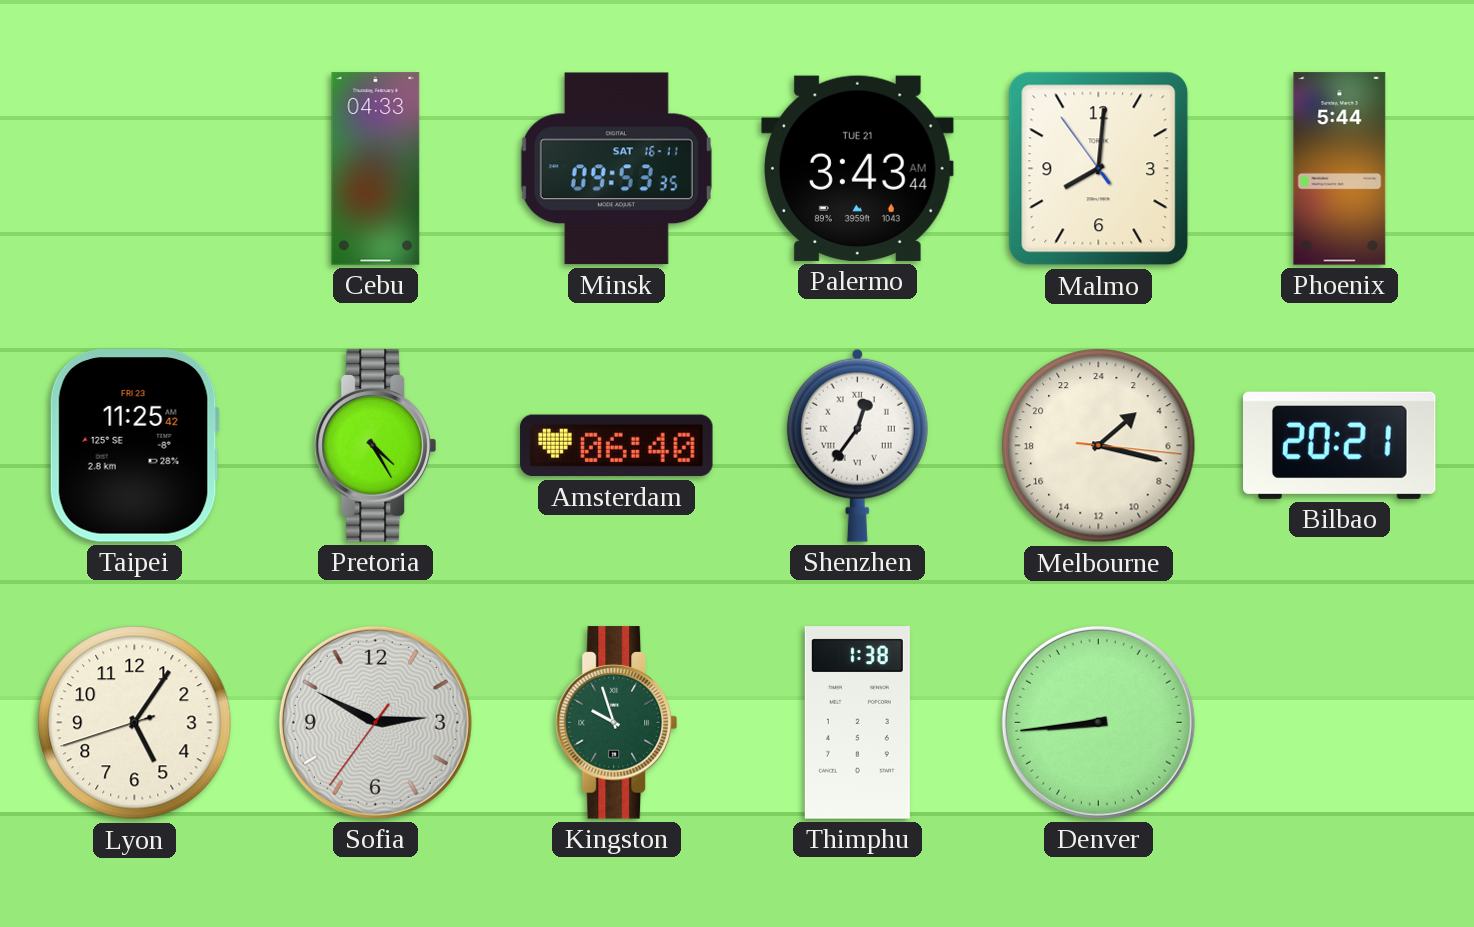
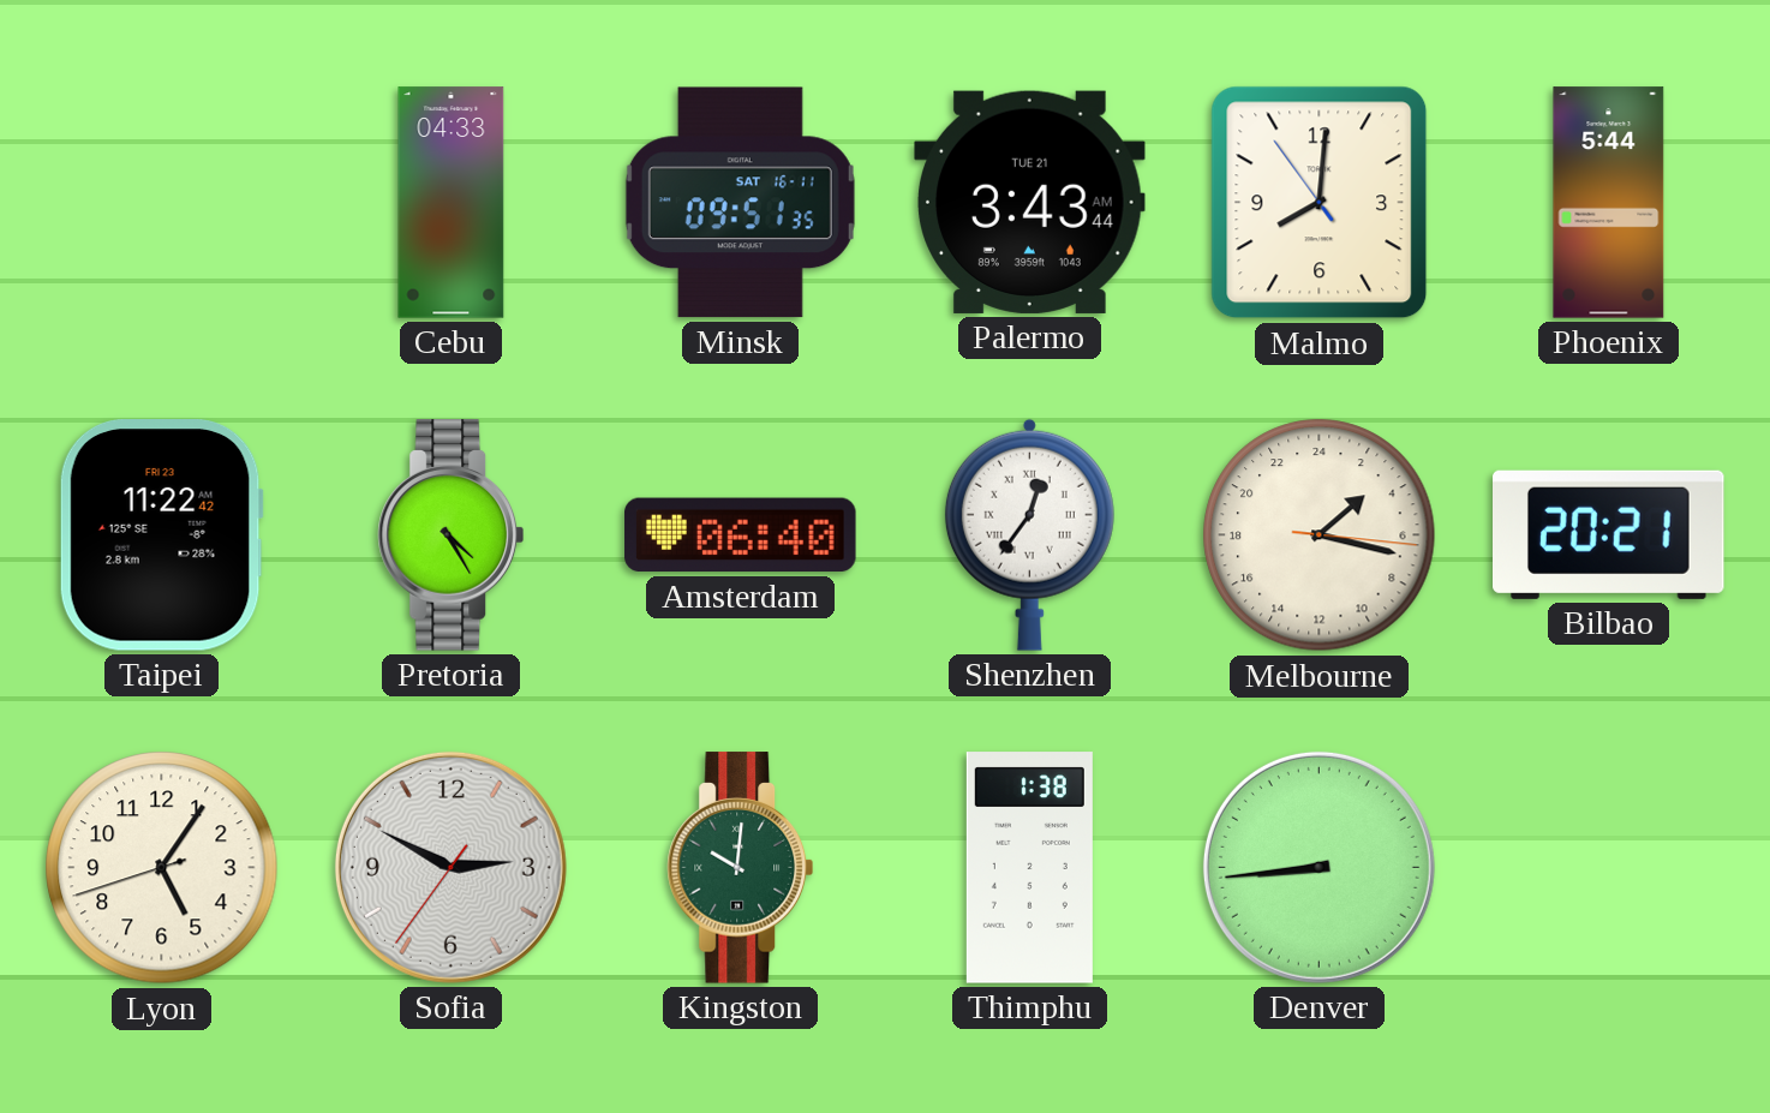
Minsk: 09:53 -> 09:51
Taipei: 11:25 -> 11:22
Kingston: 9:57 -> 10:01
